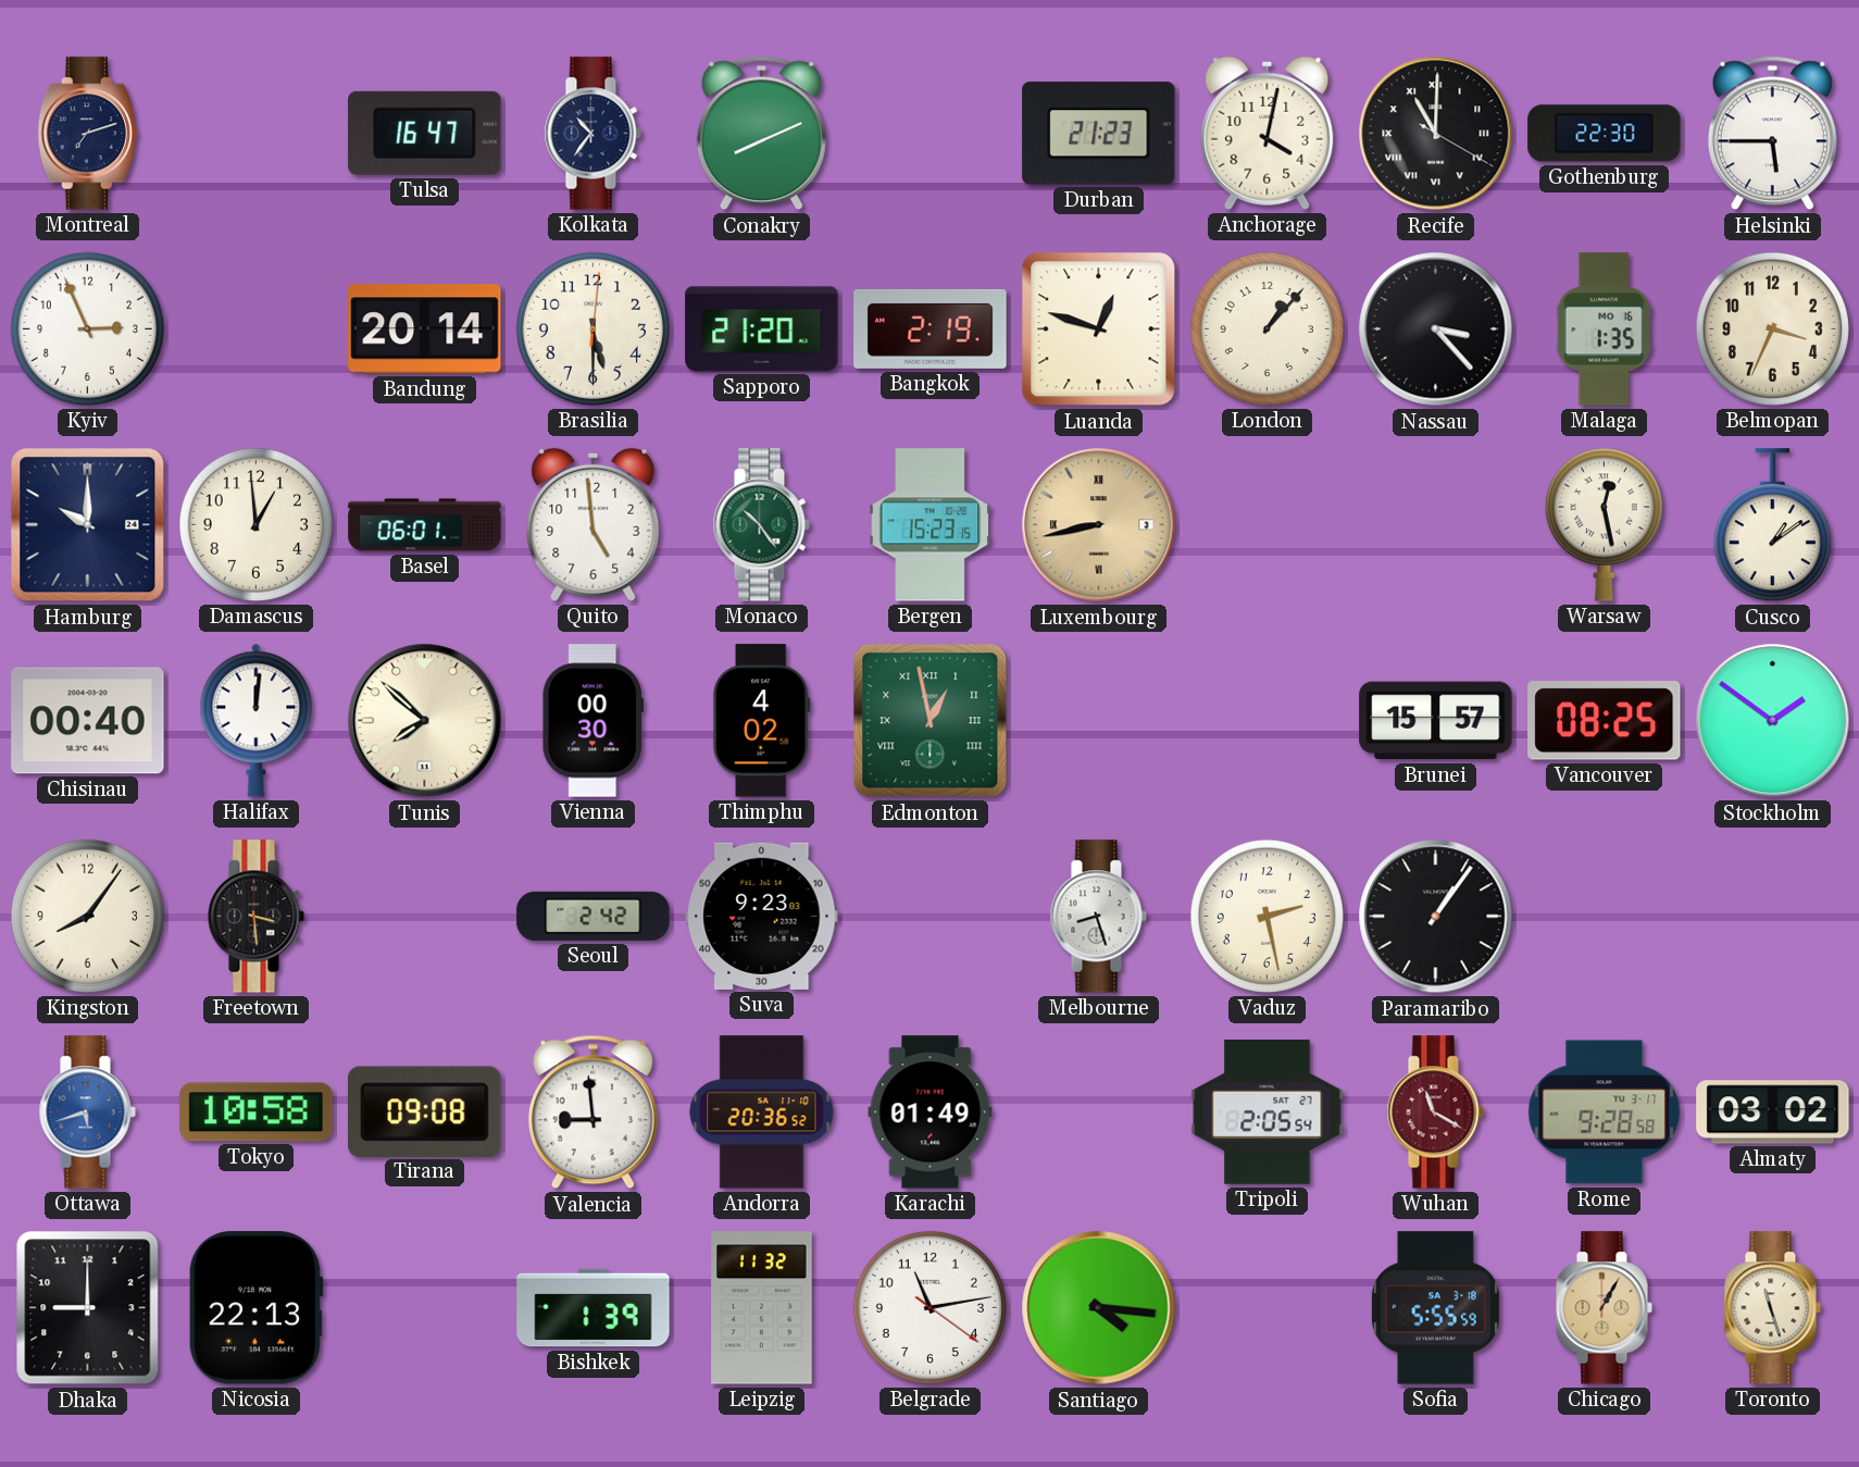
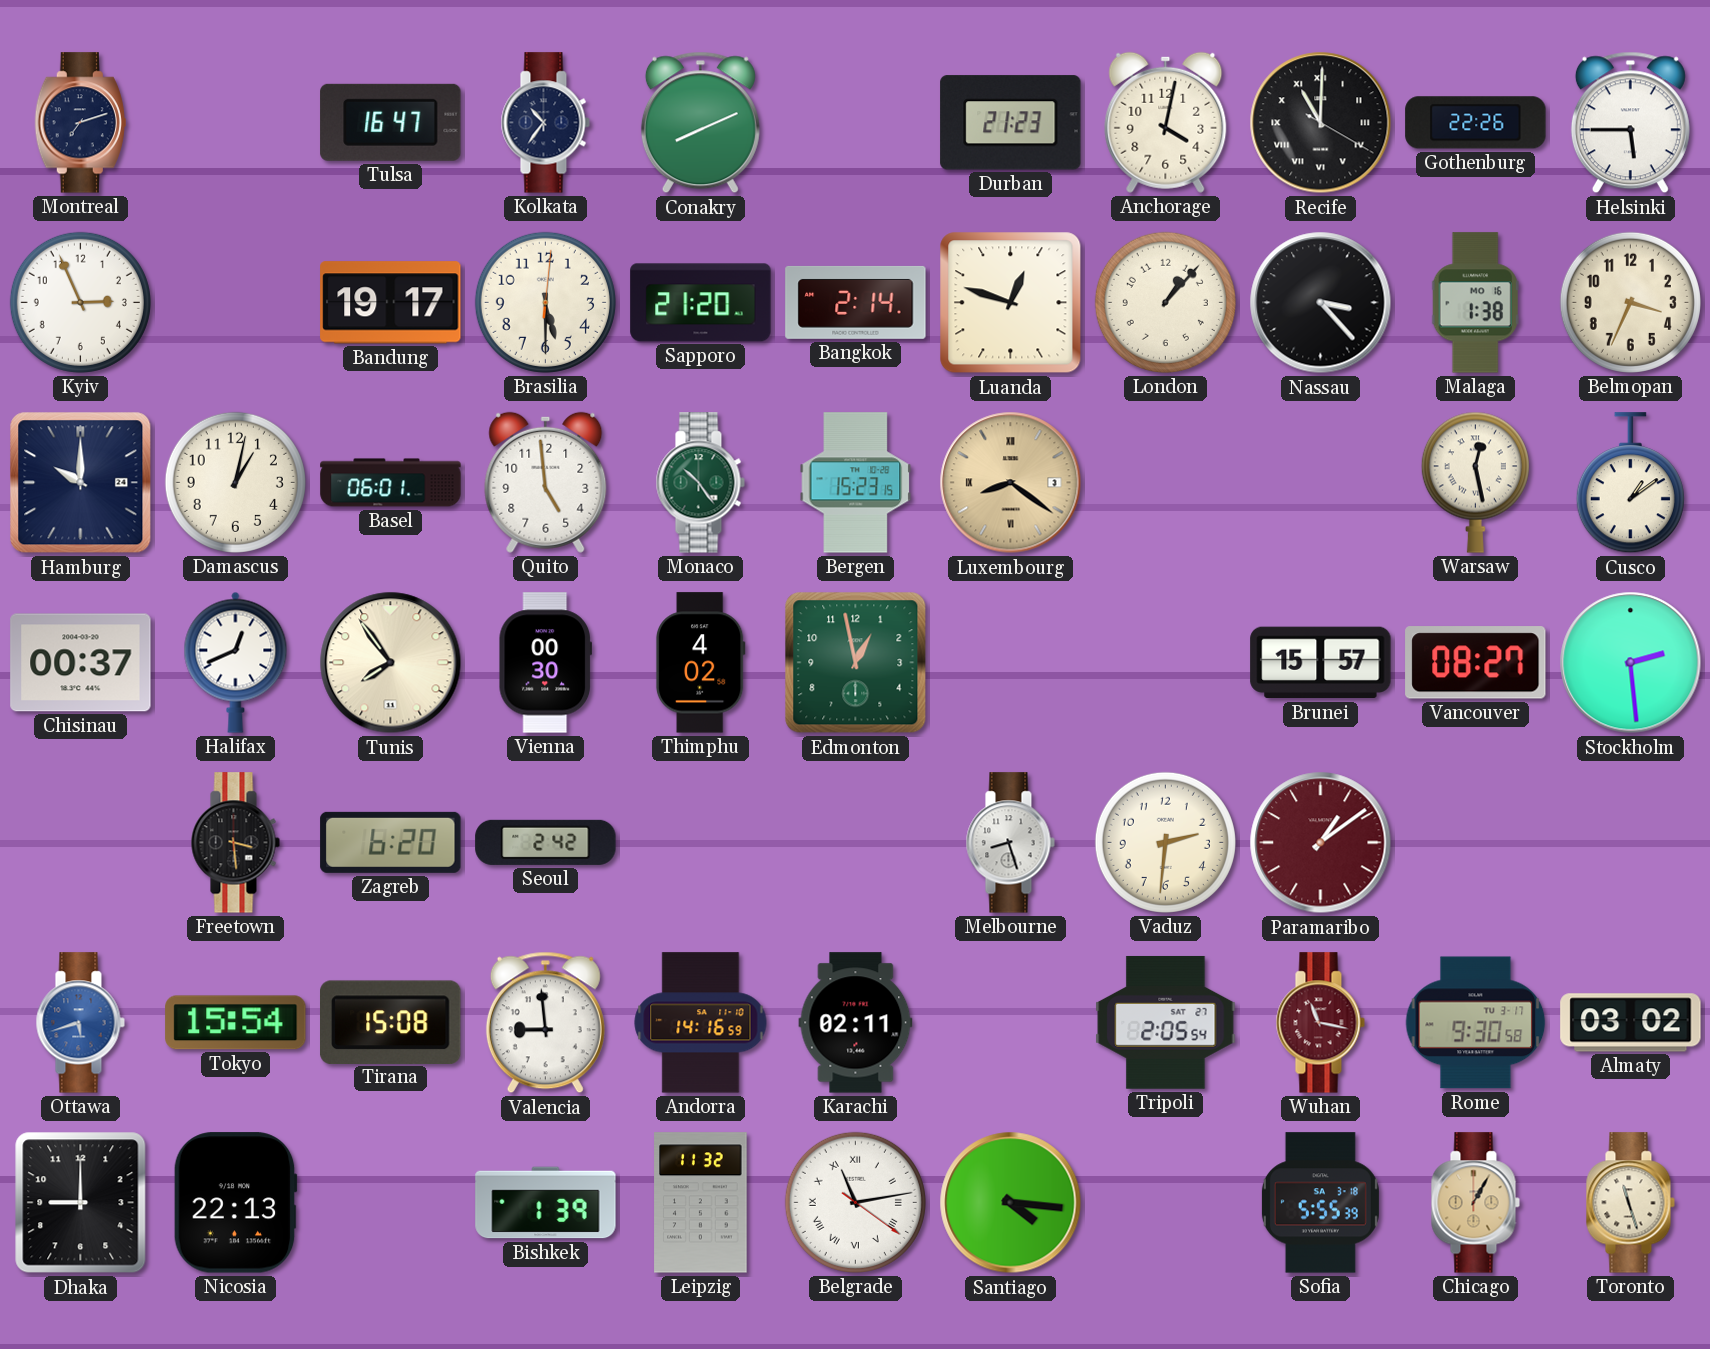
Gothenburg: 22:30 -> 22:26
Bandung: 20:14 -> 19:17
Bangkok: 2:19 -> 2:14
Malaga: 1:35 -> 1:38
Damascus: 12:59 -> 1:02
Luxembourg: 8:43 -> 8:21
Chisinau: 00:40 -> 00:37
Halifax: 12:01 -> 12:41
Tunis: 7:52 -> 7:54
Edmonton numerals: Roman -> Arabic
Vancouver: 08:25 -> 08:27
Stockholm: 1:51 -> 2:29
Kingston: 8:06 -> none
Zagreb: none -> 6:20
Suva: 9:23 -> none
Vaduz: 2:28 -> 2:31
Paramaribo: 1:06 -> 1:09
Paramaribo dial: black -> burgundy
Tokyo: 10:58 -> 15:54
Tirana: 09:08 -> 15:08
Andorra: 20:36 -> 14:16
Karachi: 01:49 -> 02:11
Wuhan: 11:20 -> 11:17
Rome: 9:28 -> 9:30
Belgrade numerals: Arabic -> Roman
Sofia: 5:55:59 -> 5:55:39
